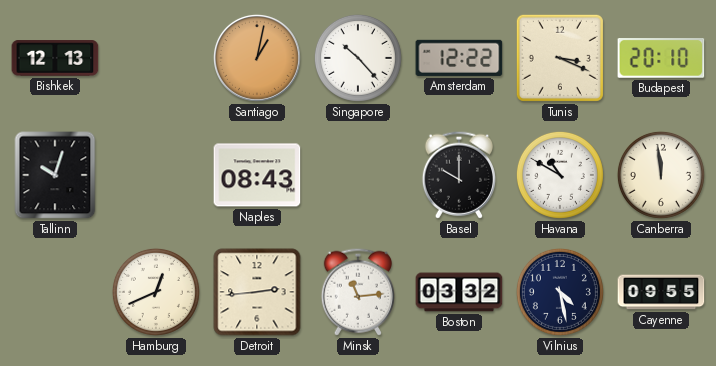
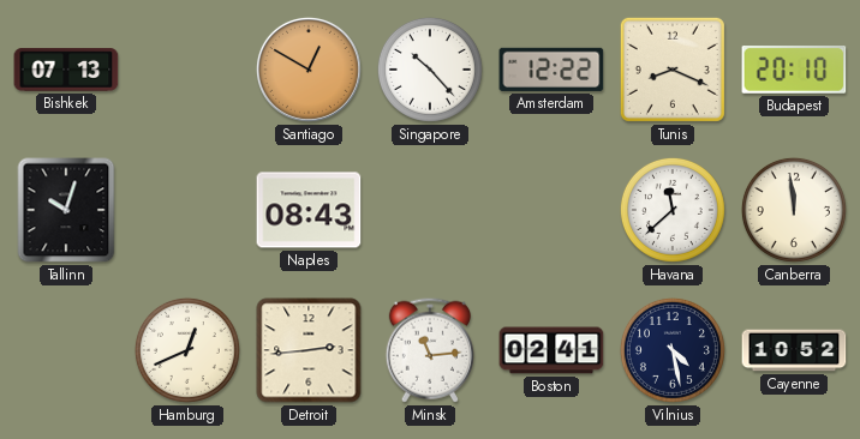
Bishkek: 12:13 -> 07:13
Santiago: 1:02 -> 12:50
Tunis: 3:19 -> 8:19
Basel: 10:00 -> none
Havana: 10:50 -> 11:38
Boston: 03:32 -> 02:41
Cayenne: 09:55 -> 10:52
